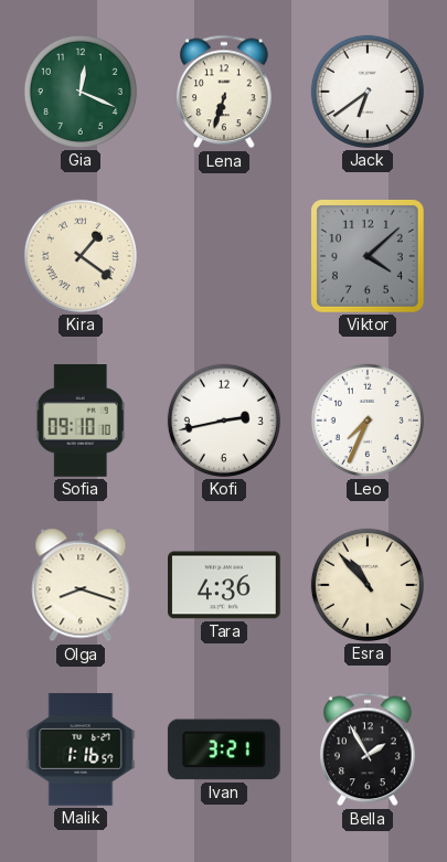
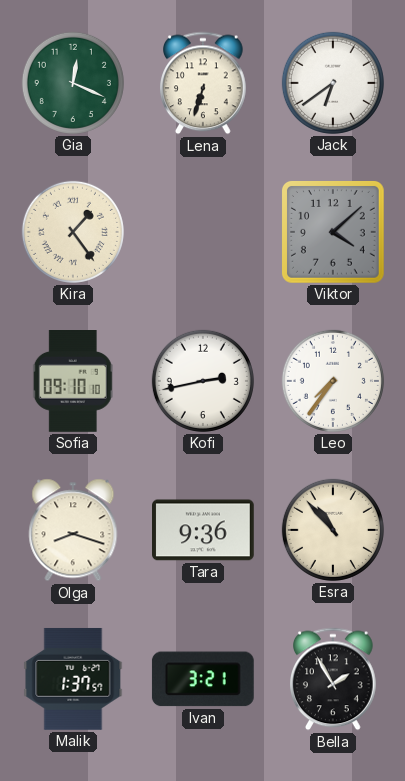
Kira: 1:21 -> 1:24
Leo: 7:34 -> 7:36
Tara: 4:36 -> 9:36
Malik: 1:16 -> 1:37
